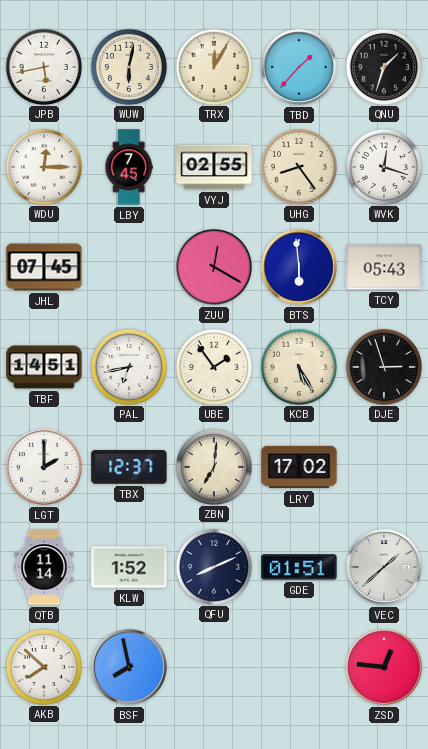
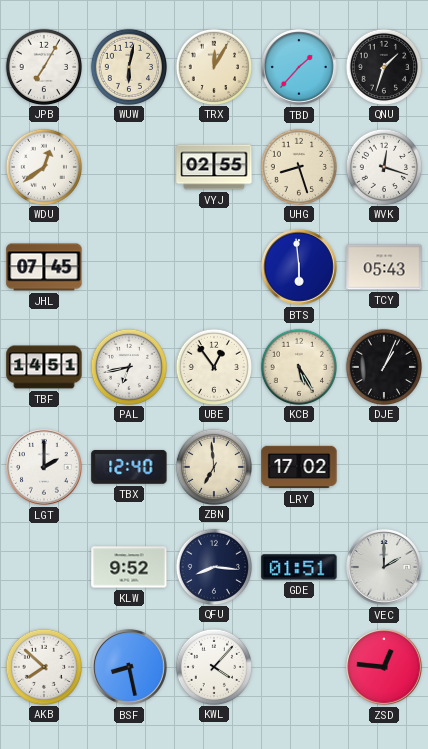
JPB: 5:43 -> 7:05
WDU: 12:15 -> 12:39
LBY: 7:45 -> none
UHG: 8:24 -> 8:27
ZUU: 12:20 -> none
UBE: 1:54 -> 12:54
DJE: 2:57 -> 1:04
TBX: 12:37 -> 12:40
ZBN: 7:01 -> 6:59
QTB: 11:14 -> none
KLW: 1:52 -> 9:52
QFU: 8:11 -> 8:16
VEC: 1:38 -> 2:00
BSF: 7:58 -> 8:28
KWL: none -> 4:07
